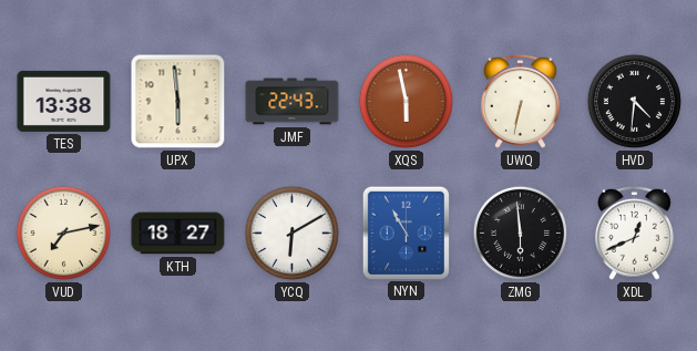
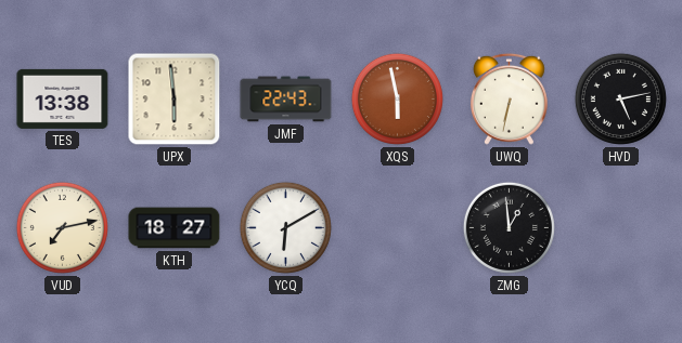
HVD: 4:31 -> 5:13
NYN: 10:55 -> none
ZMG: 5:59 -> 12:59
XDL: 12:41 -> none
